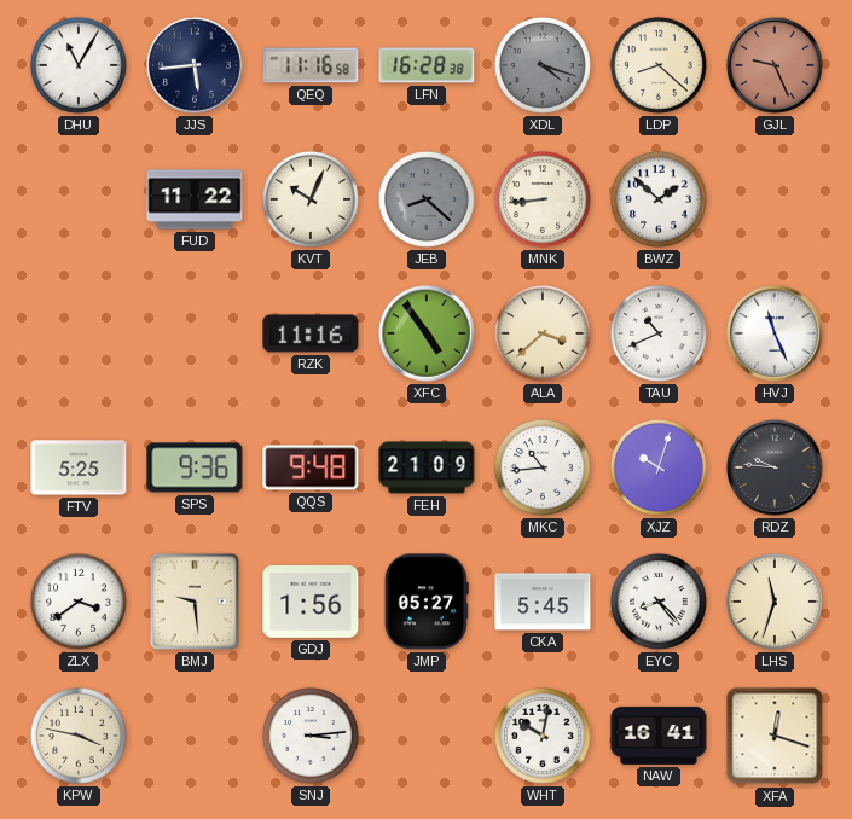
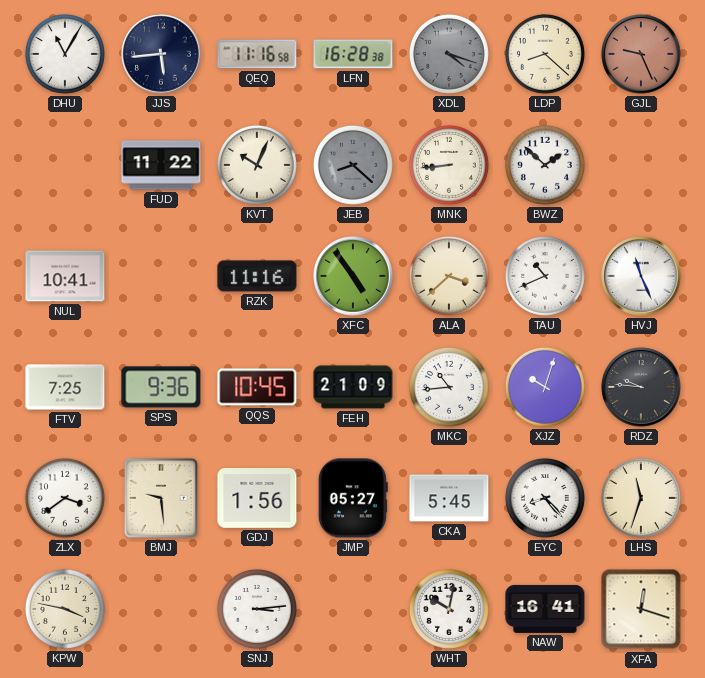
NUL: none -> 10:41
FTV: 5:25 -> 7:25
QQS: 9:48 -> 10:45
